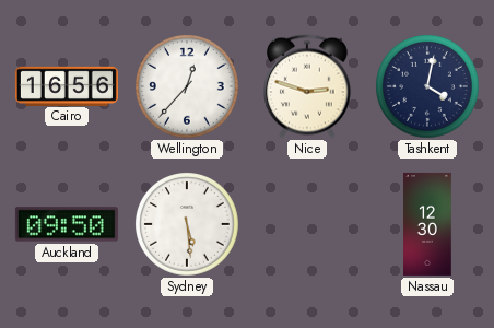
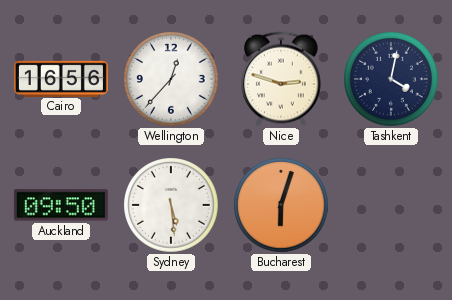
Bucharest: none -> 6:03
Nassau: 12:30 -> none
